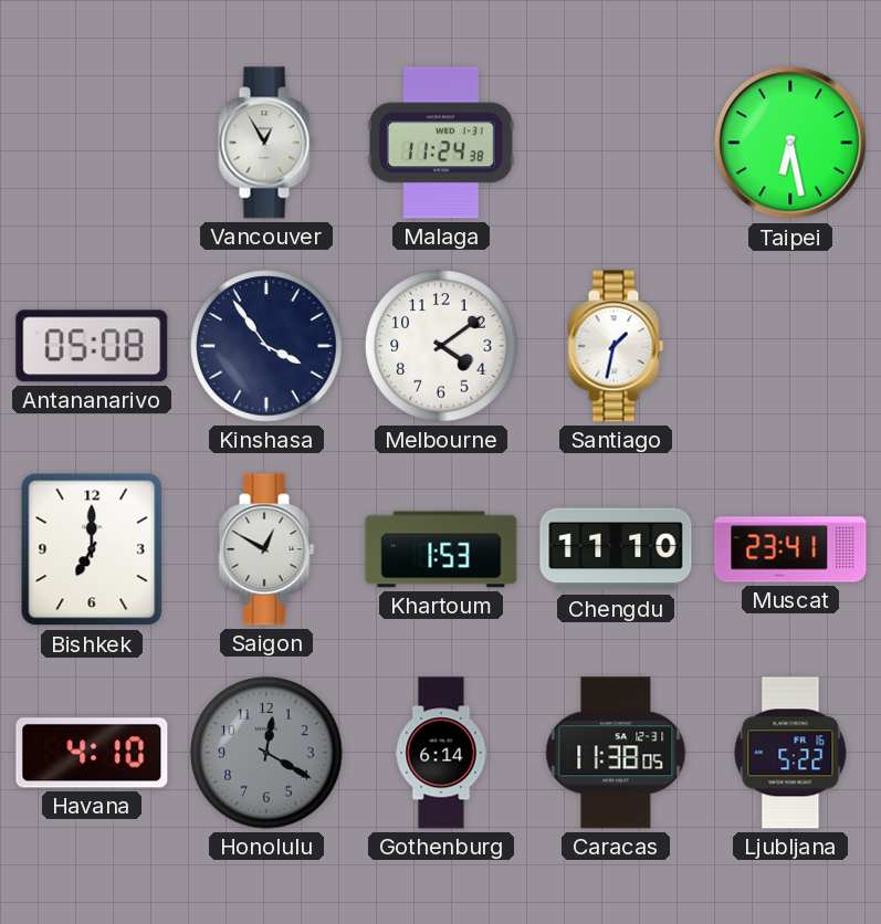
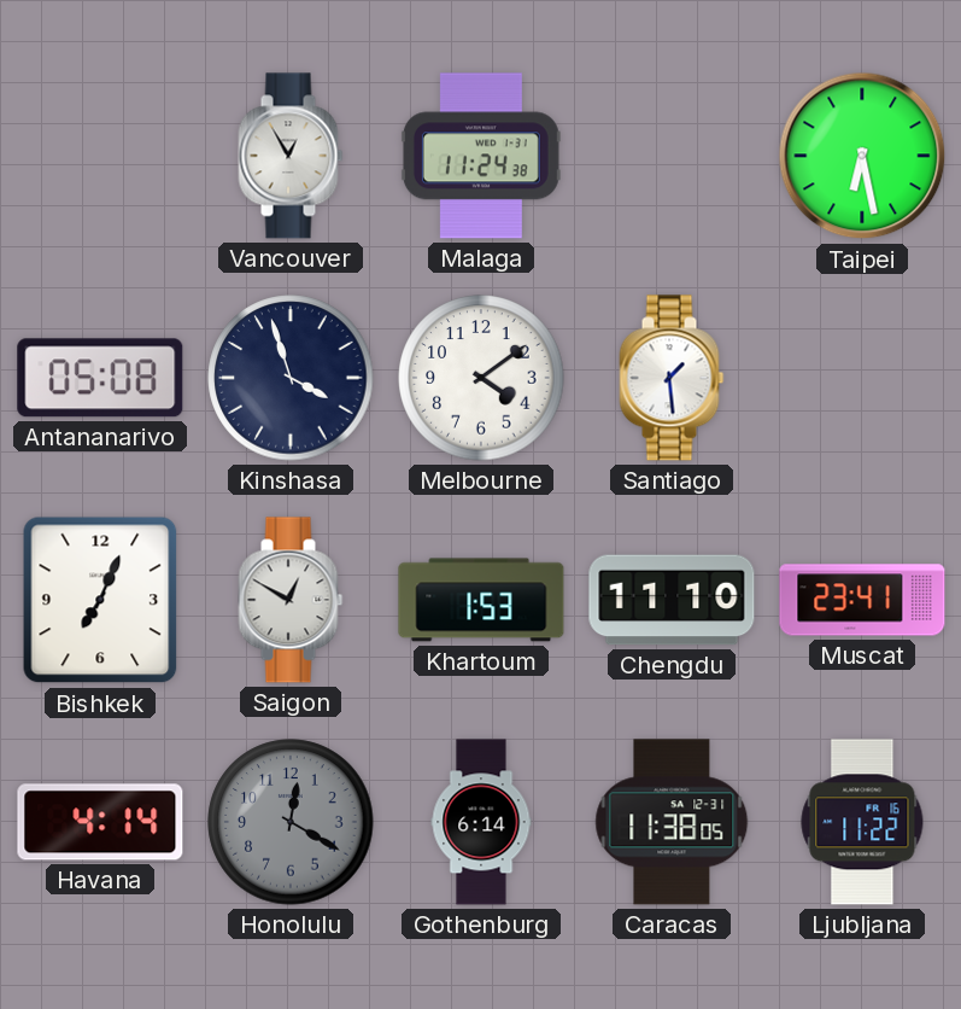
Kinshasa: 3:54 -> 3:57
Santiago: 1:32 -> 1:29
Bishkek: 7:00 -> 7:04
Havana: 4:10 -> 4:14
Ljubljana: 5:22 -> 11:22
